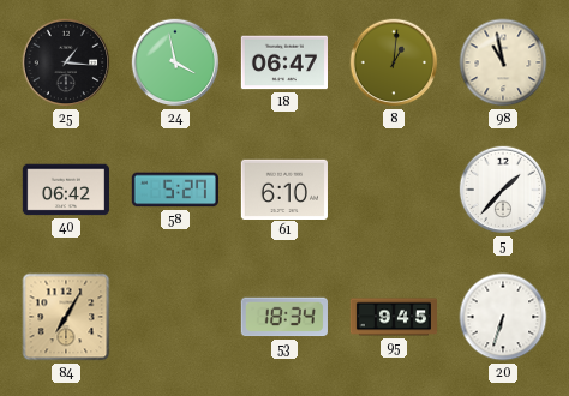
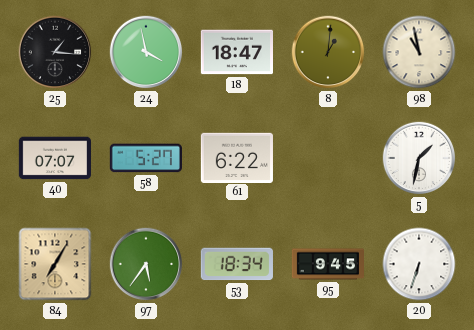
18: 06:47 -> 18:47
40: 06:42 -> 07:07
61: 6:10 -> 6:22
5: 1:37 -> 1:32
97: none -> 5:36
